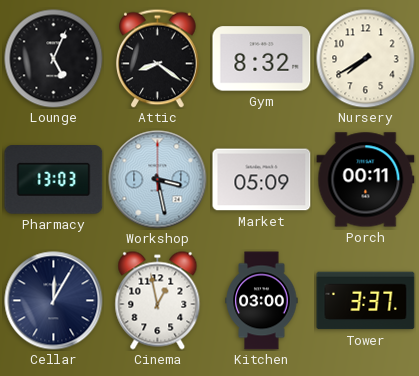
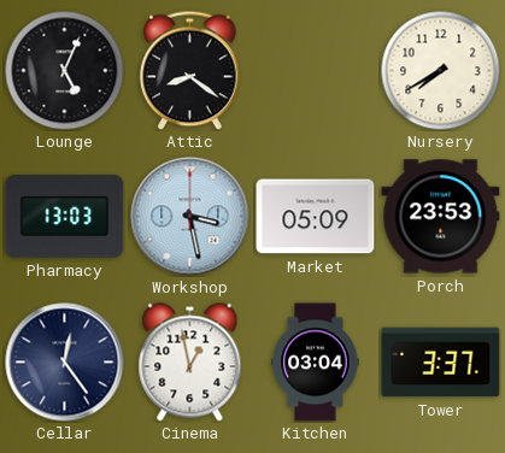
Gym: 8:32 -> none
Porch: 00:11 -> 23:53
Cellar: 12:05 -> 12:24
Kitchen: 03:00 -> 03:04
